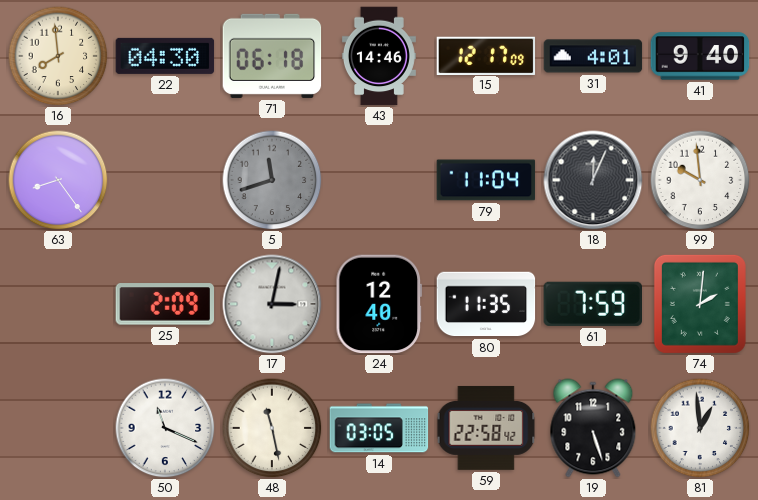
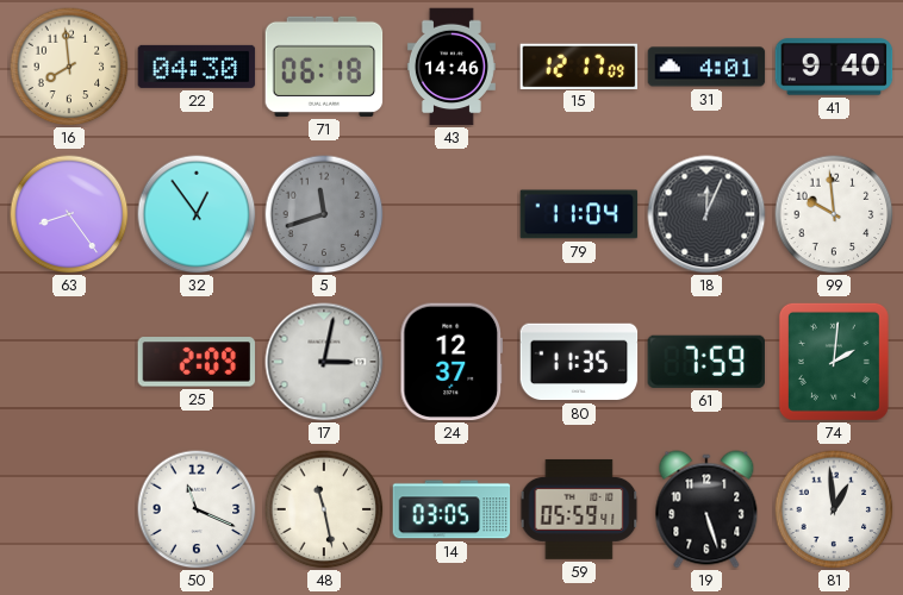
32: none -> 12:54
24: 12:40 -> 12:37
59: 22:58 -> 05:59
